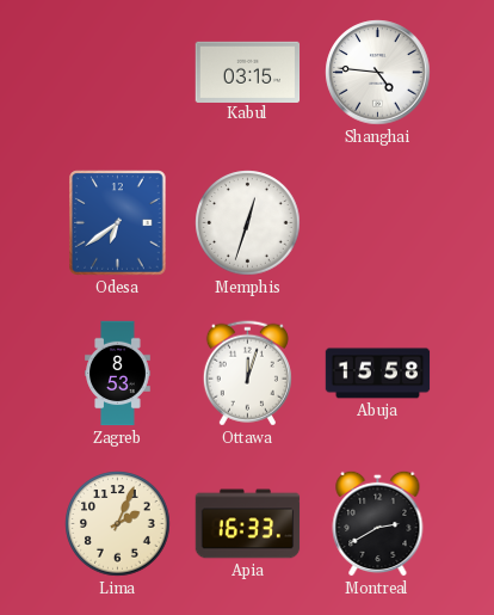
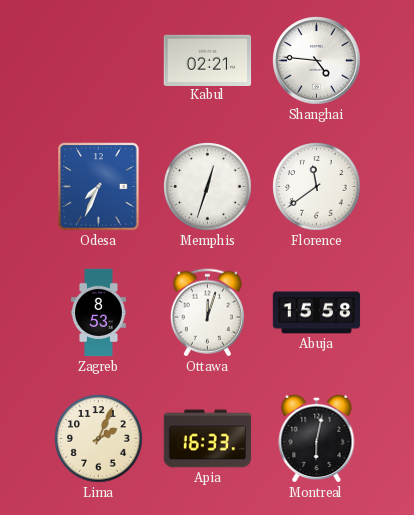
Kabul: 03:15 -> 02:21
Odesa: 6:39 -> 7:34
Florence: none -> 11:39
Montreal: 2:40 -> 6:02
